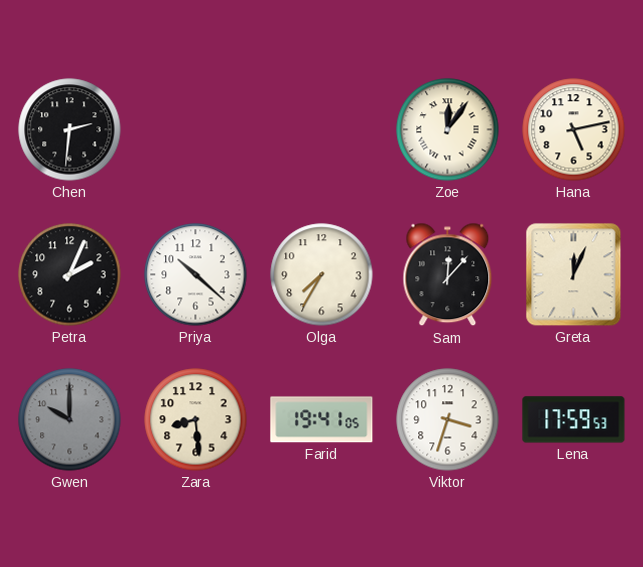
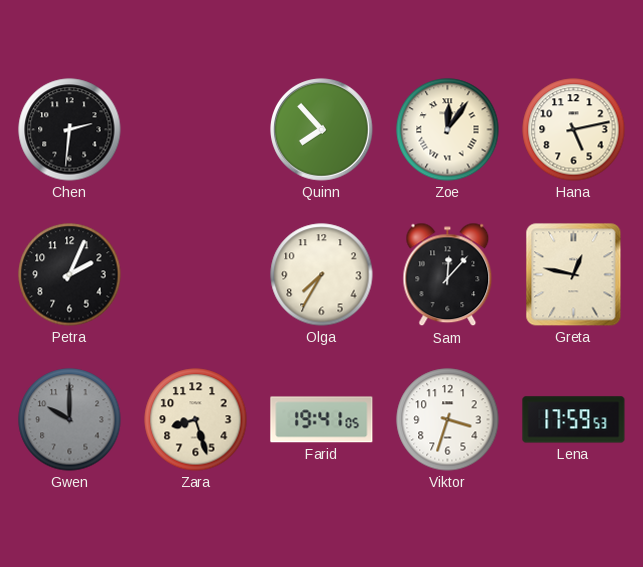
Quinn: none -> 7:53
Priya: 10:22 -> none
Greta: 12:04 -> 12:47
Zara: 8:29 -> 8:27
